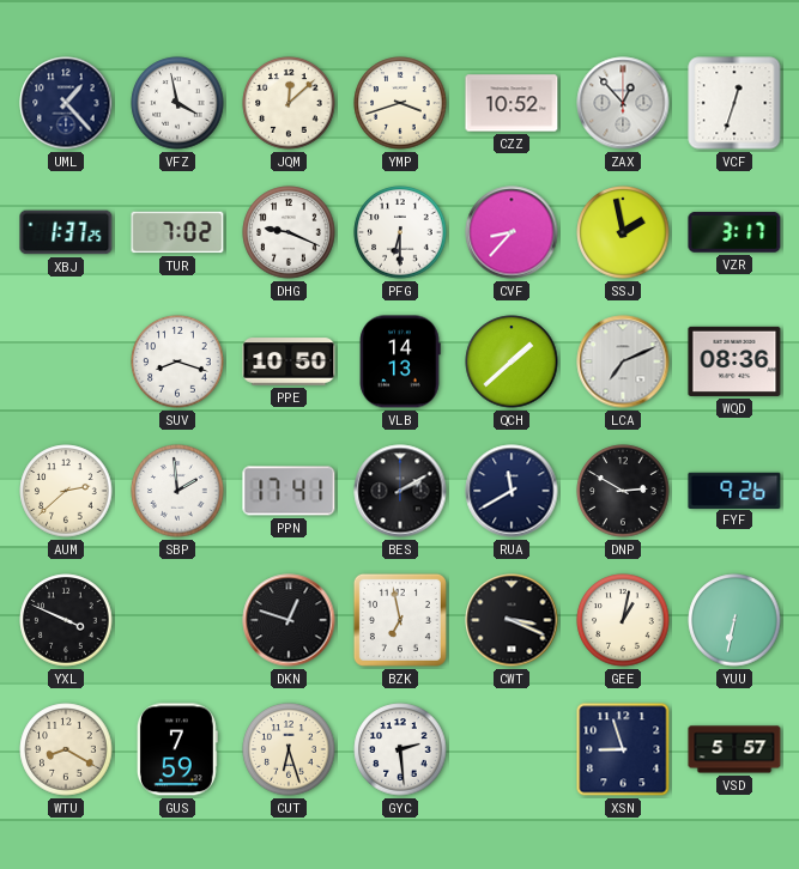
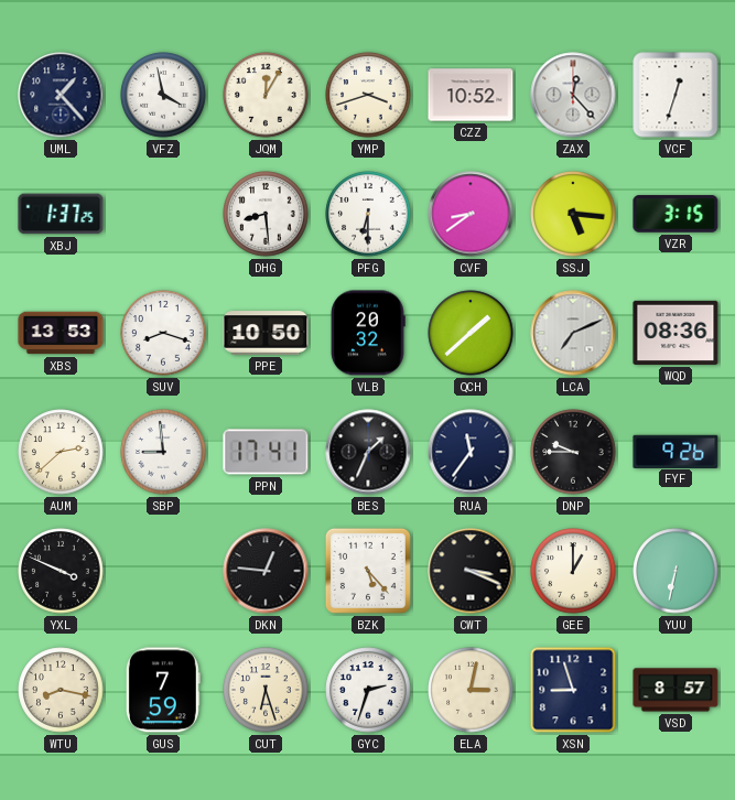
JQM: 12:08 -> 12:05
ZAX: 12:53 -> 12:23
TUR: 7:02 -> none
DHG: 9:19 -> 8:29
CVF: 8:37 -> 8:39
SSJ: 1:58 -> 5:16
VZR: 3:17 -> 3:15
XBS: none -> 13:53
VLB: 14:13 -> 20:32
SBP: 1:59 -> 8:59
BES: 2:10 -> 1:34
RUA: 11:40 -> 11:36
DNP: 2:50 -> 9:45
DKN: 12:48 -> 12:46
BZK: 6:58 -> 5:23
GEE: 1:02 -> 1:00
WTU: 8:20 -> 8:17
GYC: 2:29 -> 2:33
ELA: none -> 3:02
VSD: 5:57 -> 8:57
